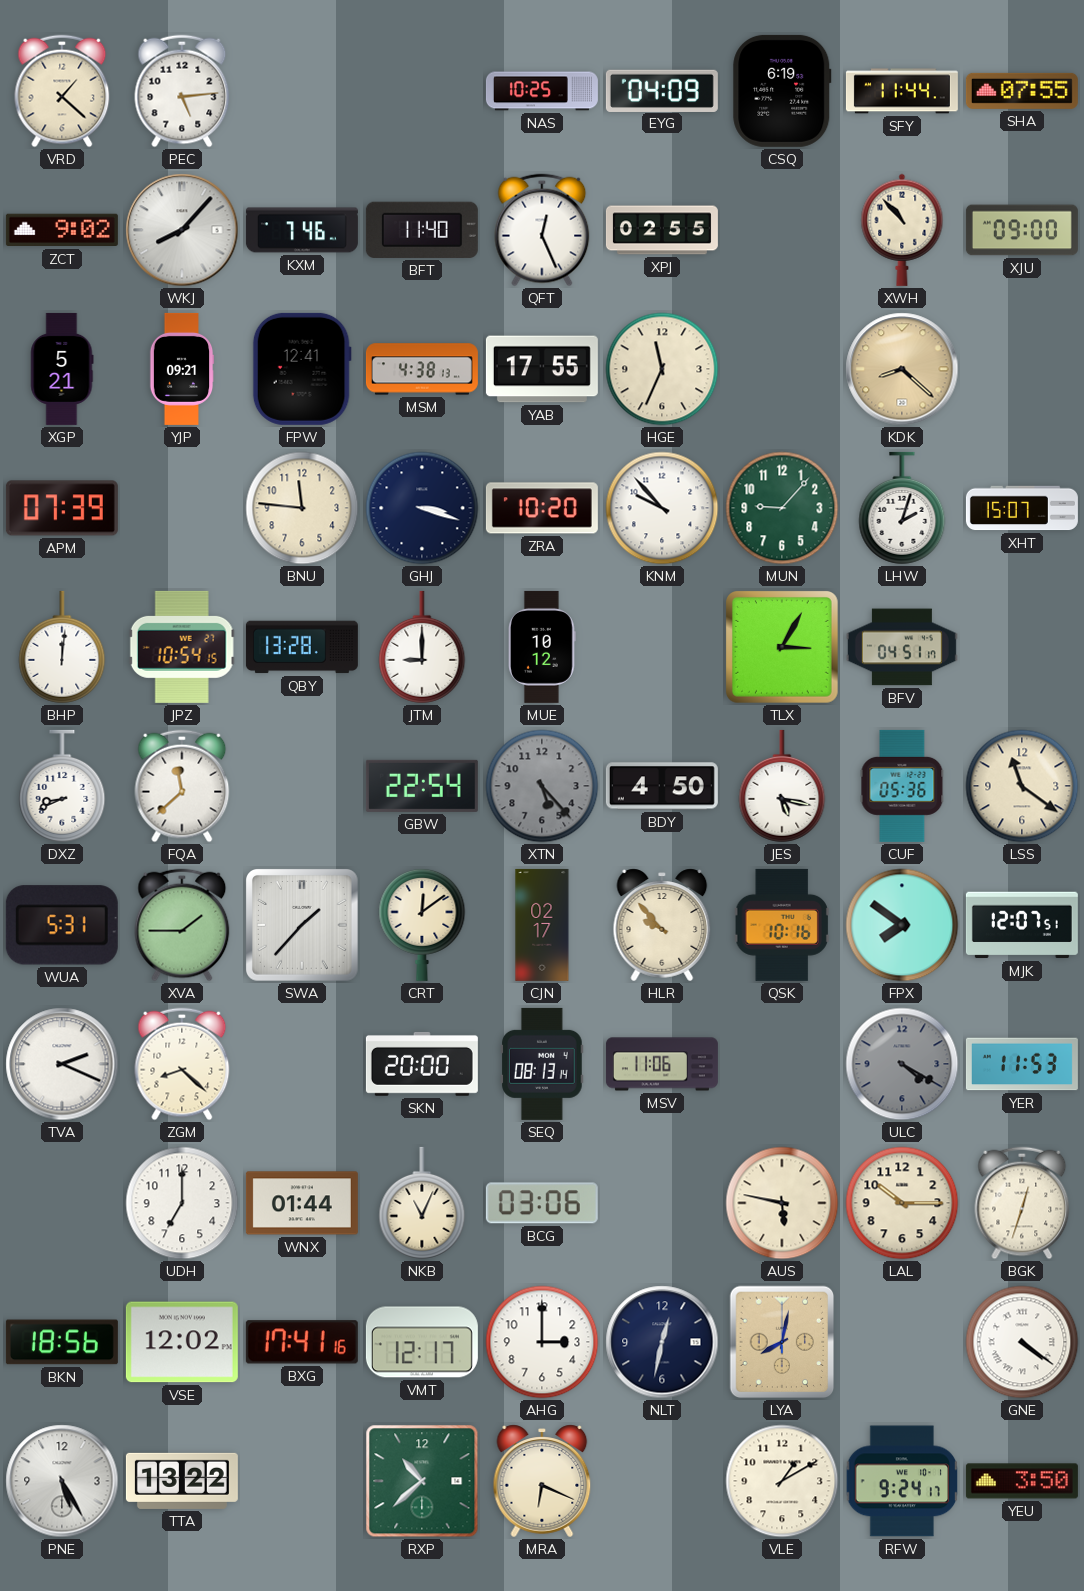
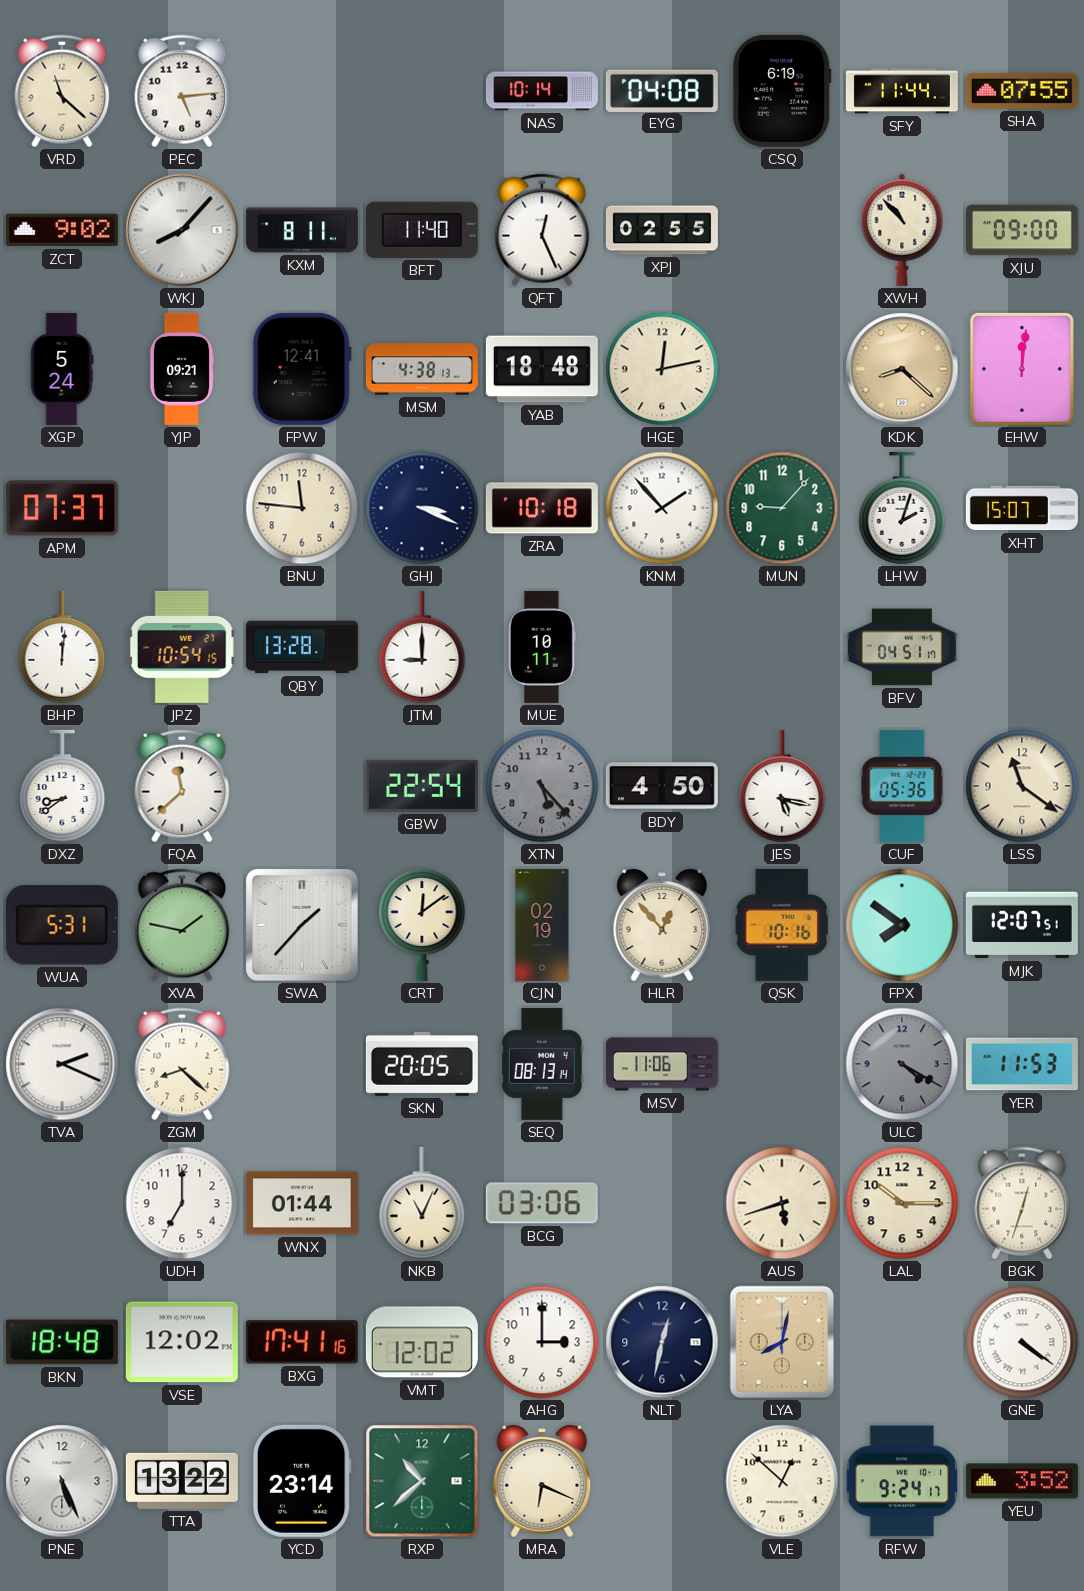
VRD: 1:22 -> 11:22
NAS: 10:25 -> 10:14
EYG: 04:09 -> 04:08
KXM: 7:46 -> 8:11
XGP: 5:21 -> 5:24
YAB: 17:55 -> 18:48
HGE: 11:34 -> 12:13
EHW: none -> 12:01
APM: 07:39 -> 07:37
GHJ: 3:18 -> 3:19
ZRA: 10:20 -> 10:18
KNM: 9:53 -> 1:53
MUE: 10:12 -> 10:11
TLX: 3:05 -> none
DXZ: 8:41 -> 8:39
XVA: 1:45 -> 1:47
CJN: 02:17 -> 02:19
HLR: 9:53 -> 12:53
SKN: 20:00 -> 20:05
AUS: 5:47 -> 5:42
BKN: 18:56 -> 18:48
VMT: 12:17 -> 12:02
PNE: 5:25 -> 5:26
YCD: none -> 23:14
VLE: 1:10 -> 12:52
YEU: 3:50 -> 3:52
